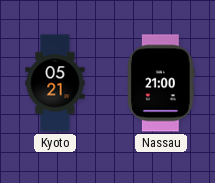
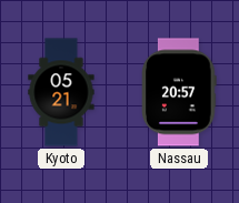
Nassau: 21:00 -> 20:57
